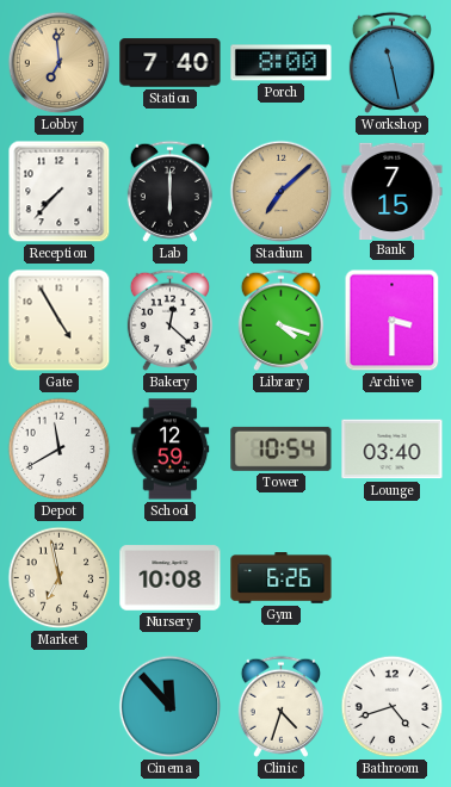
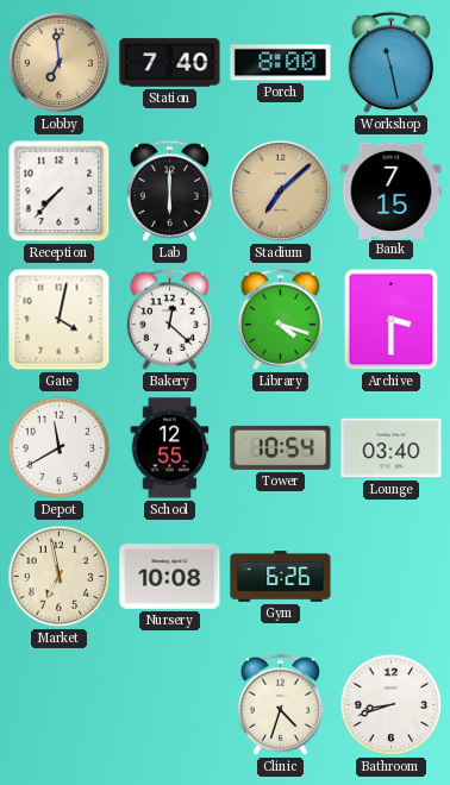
Gate: 4:55 -> 4:02
School: 12:59 -> 12:55
Cinema: 11:53 -> none
Bathroom: 4:42 -> 8:42
